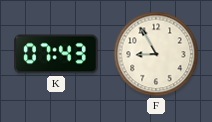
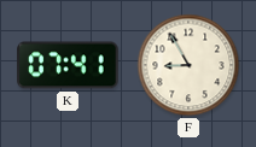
K: 07:43 -> 07:41
